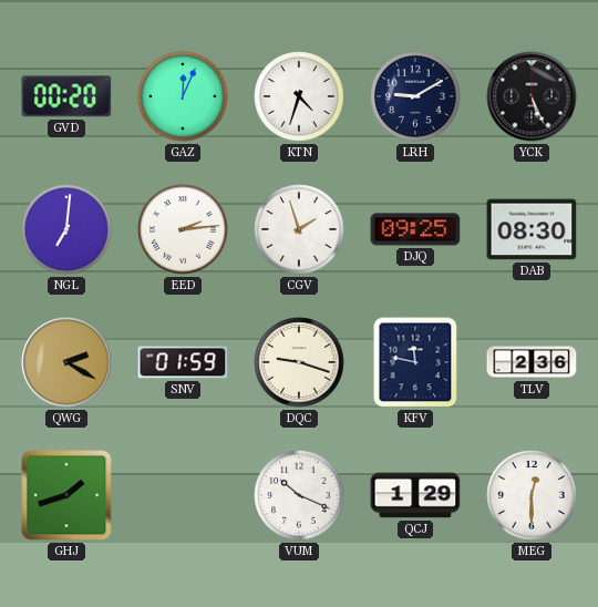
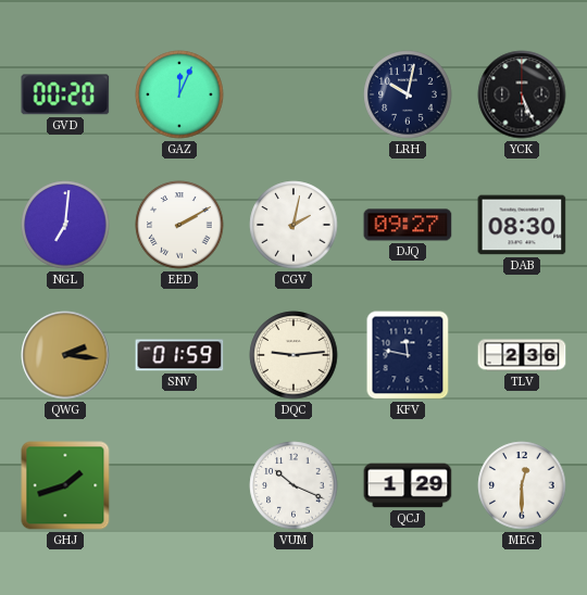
KTN: 4:33 -> none
LRH: 9:10 -> 10:02
EED: 2:14 -> 2:10
CGV: 1:57 -> 2:02
DJQ: 09:25 -> 09:27
QWG: 2:20 -> 2:16
DQC: 9:18 -> 9:14
